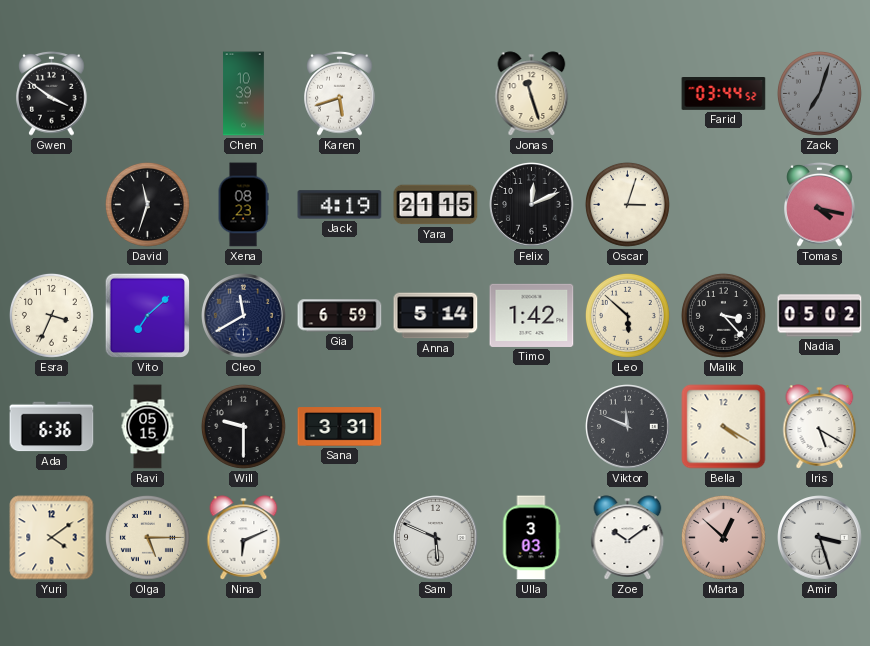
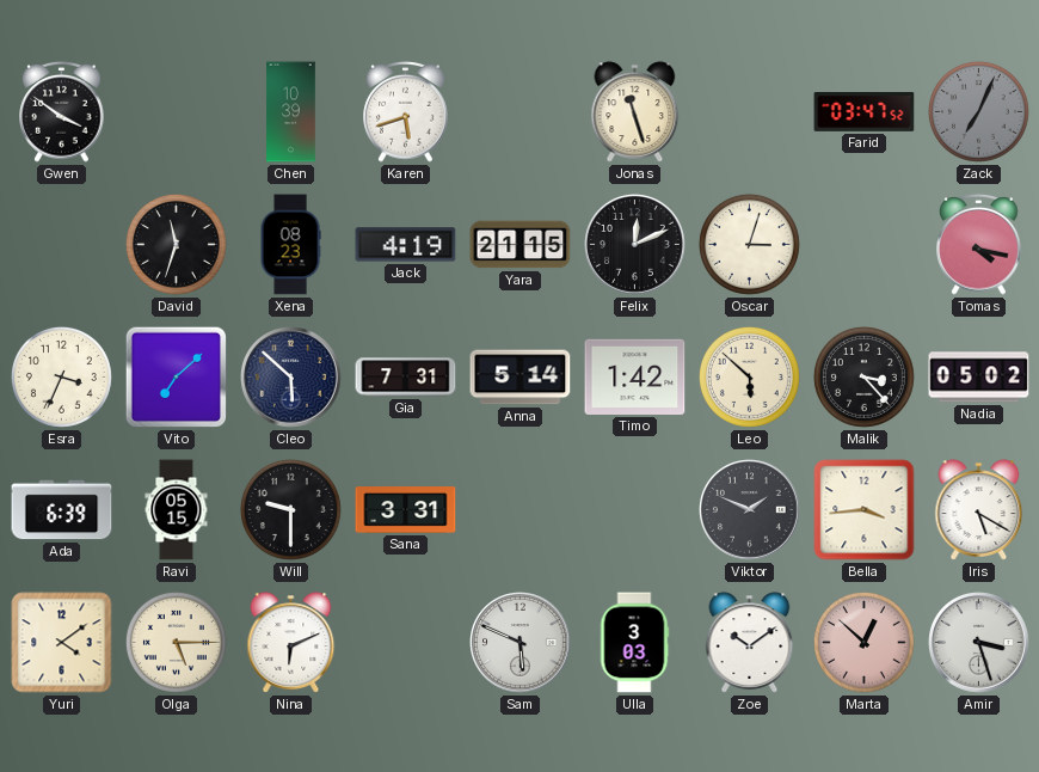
Farid: 03:44 -> 03:47
Zack: 7:03 -> 7:04
Cleo: 11:40 -> 5:52
Gia: 6:59 -> 7:31
Ada: 6:36 -> 6:39
Viktor: 11:49 -> 1:49
Bella: 4:20 -> 3:44
